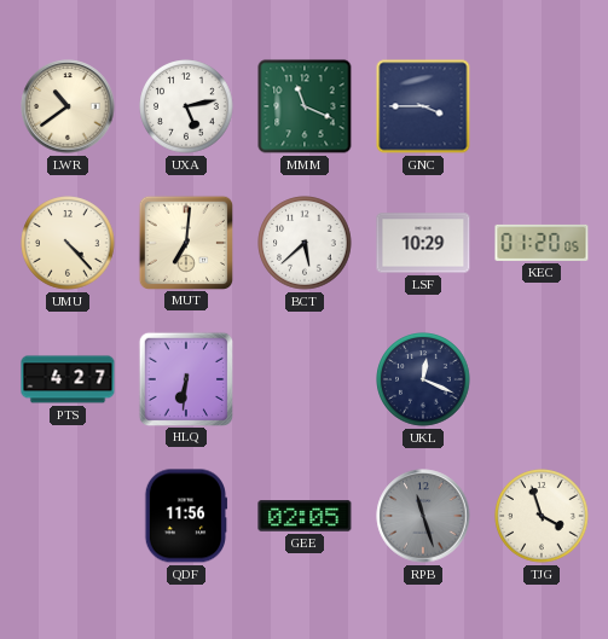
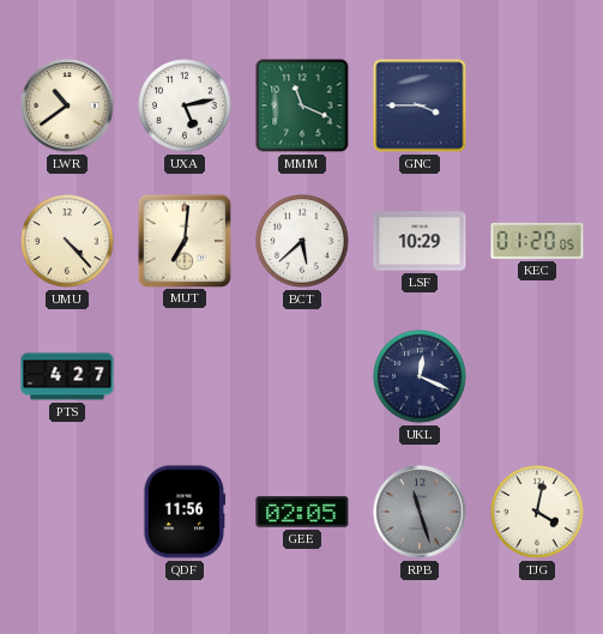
HLQ: 6:31 -> none
TJG: 3:57 -> 4:02
